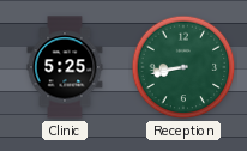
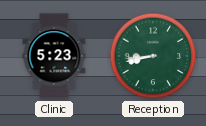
Clinic: 5:25 -> 5:23
